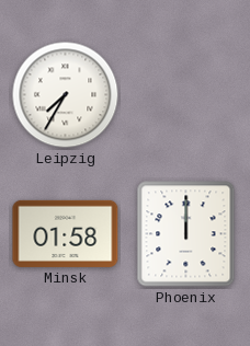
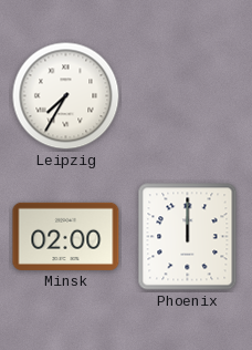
Minsk: 01:58 -> 02:00
